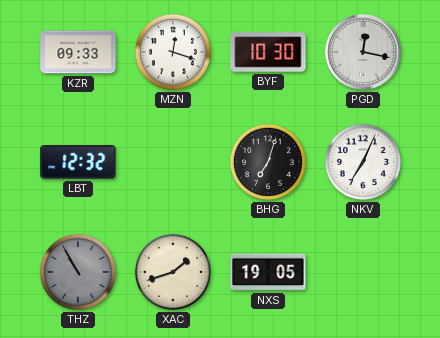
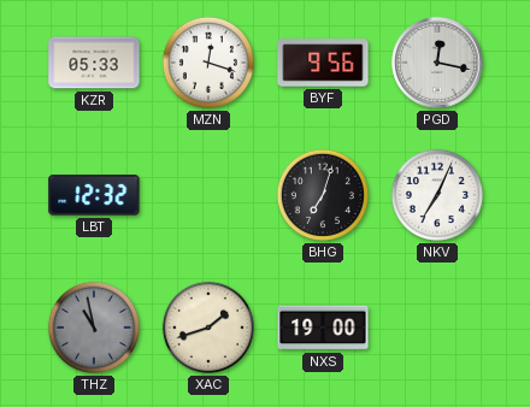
KZR: 09:33 -> 05:33
BYF: 10:30 -> 9:56
THZ: 10:55 -> 10:58
NXS: 19:05 -> 19:00
